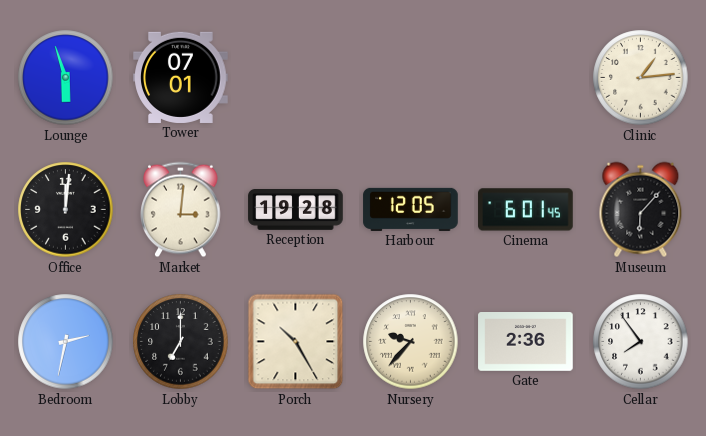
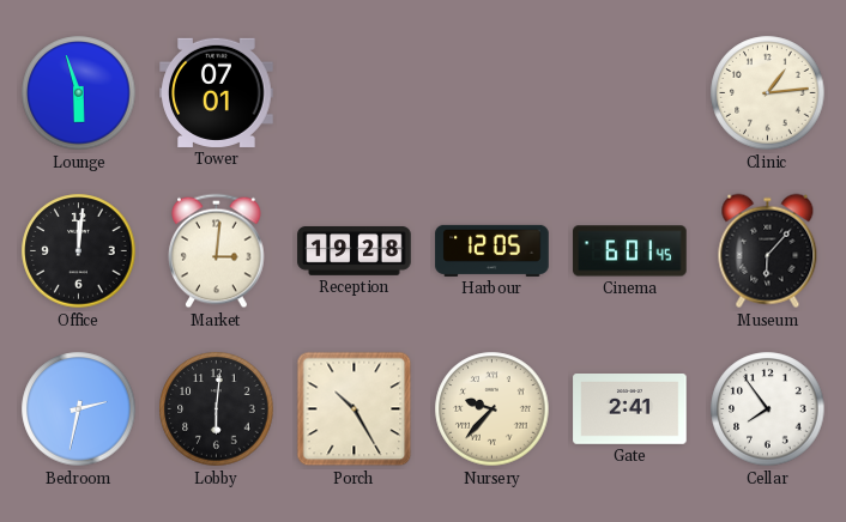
Lobby: 7:00 -> 6:01
Gate: 2:36 -> 2:41
